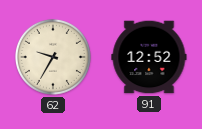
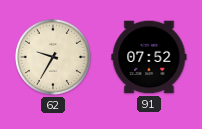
91: 12:52 -> 07:52
